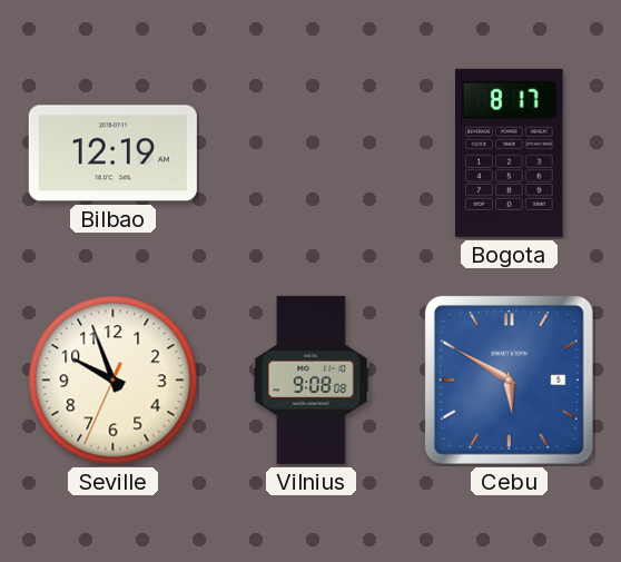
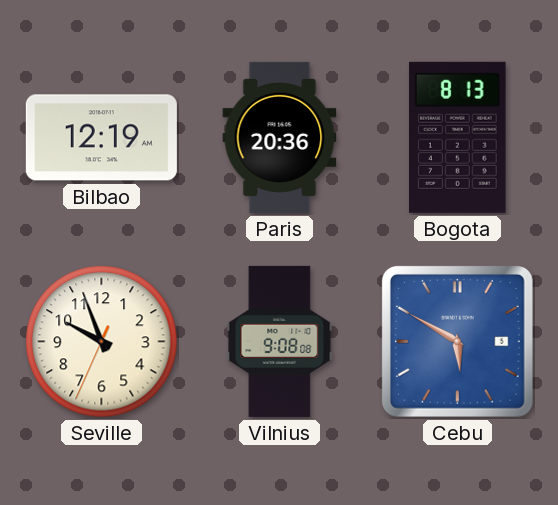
Paris: none -> 20:36
Bogota: 8:17 -> 8:13
